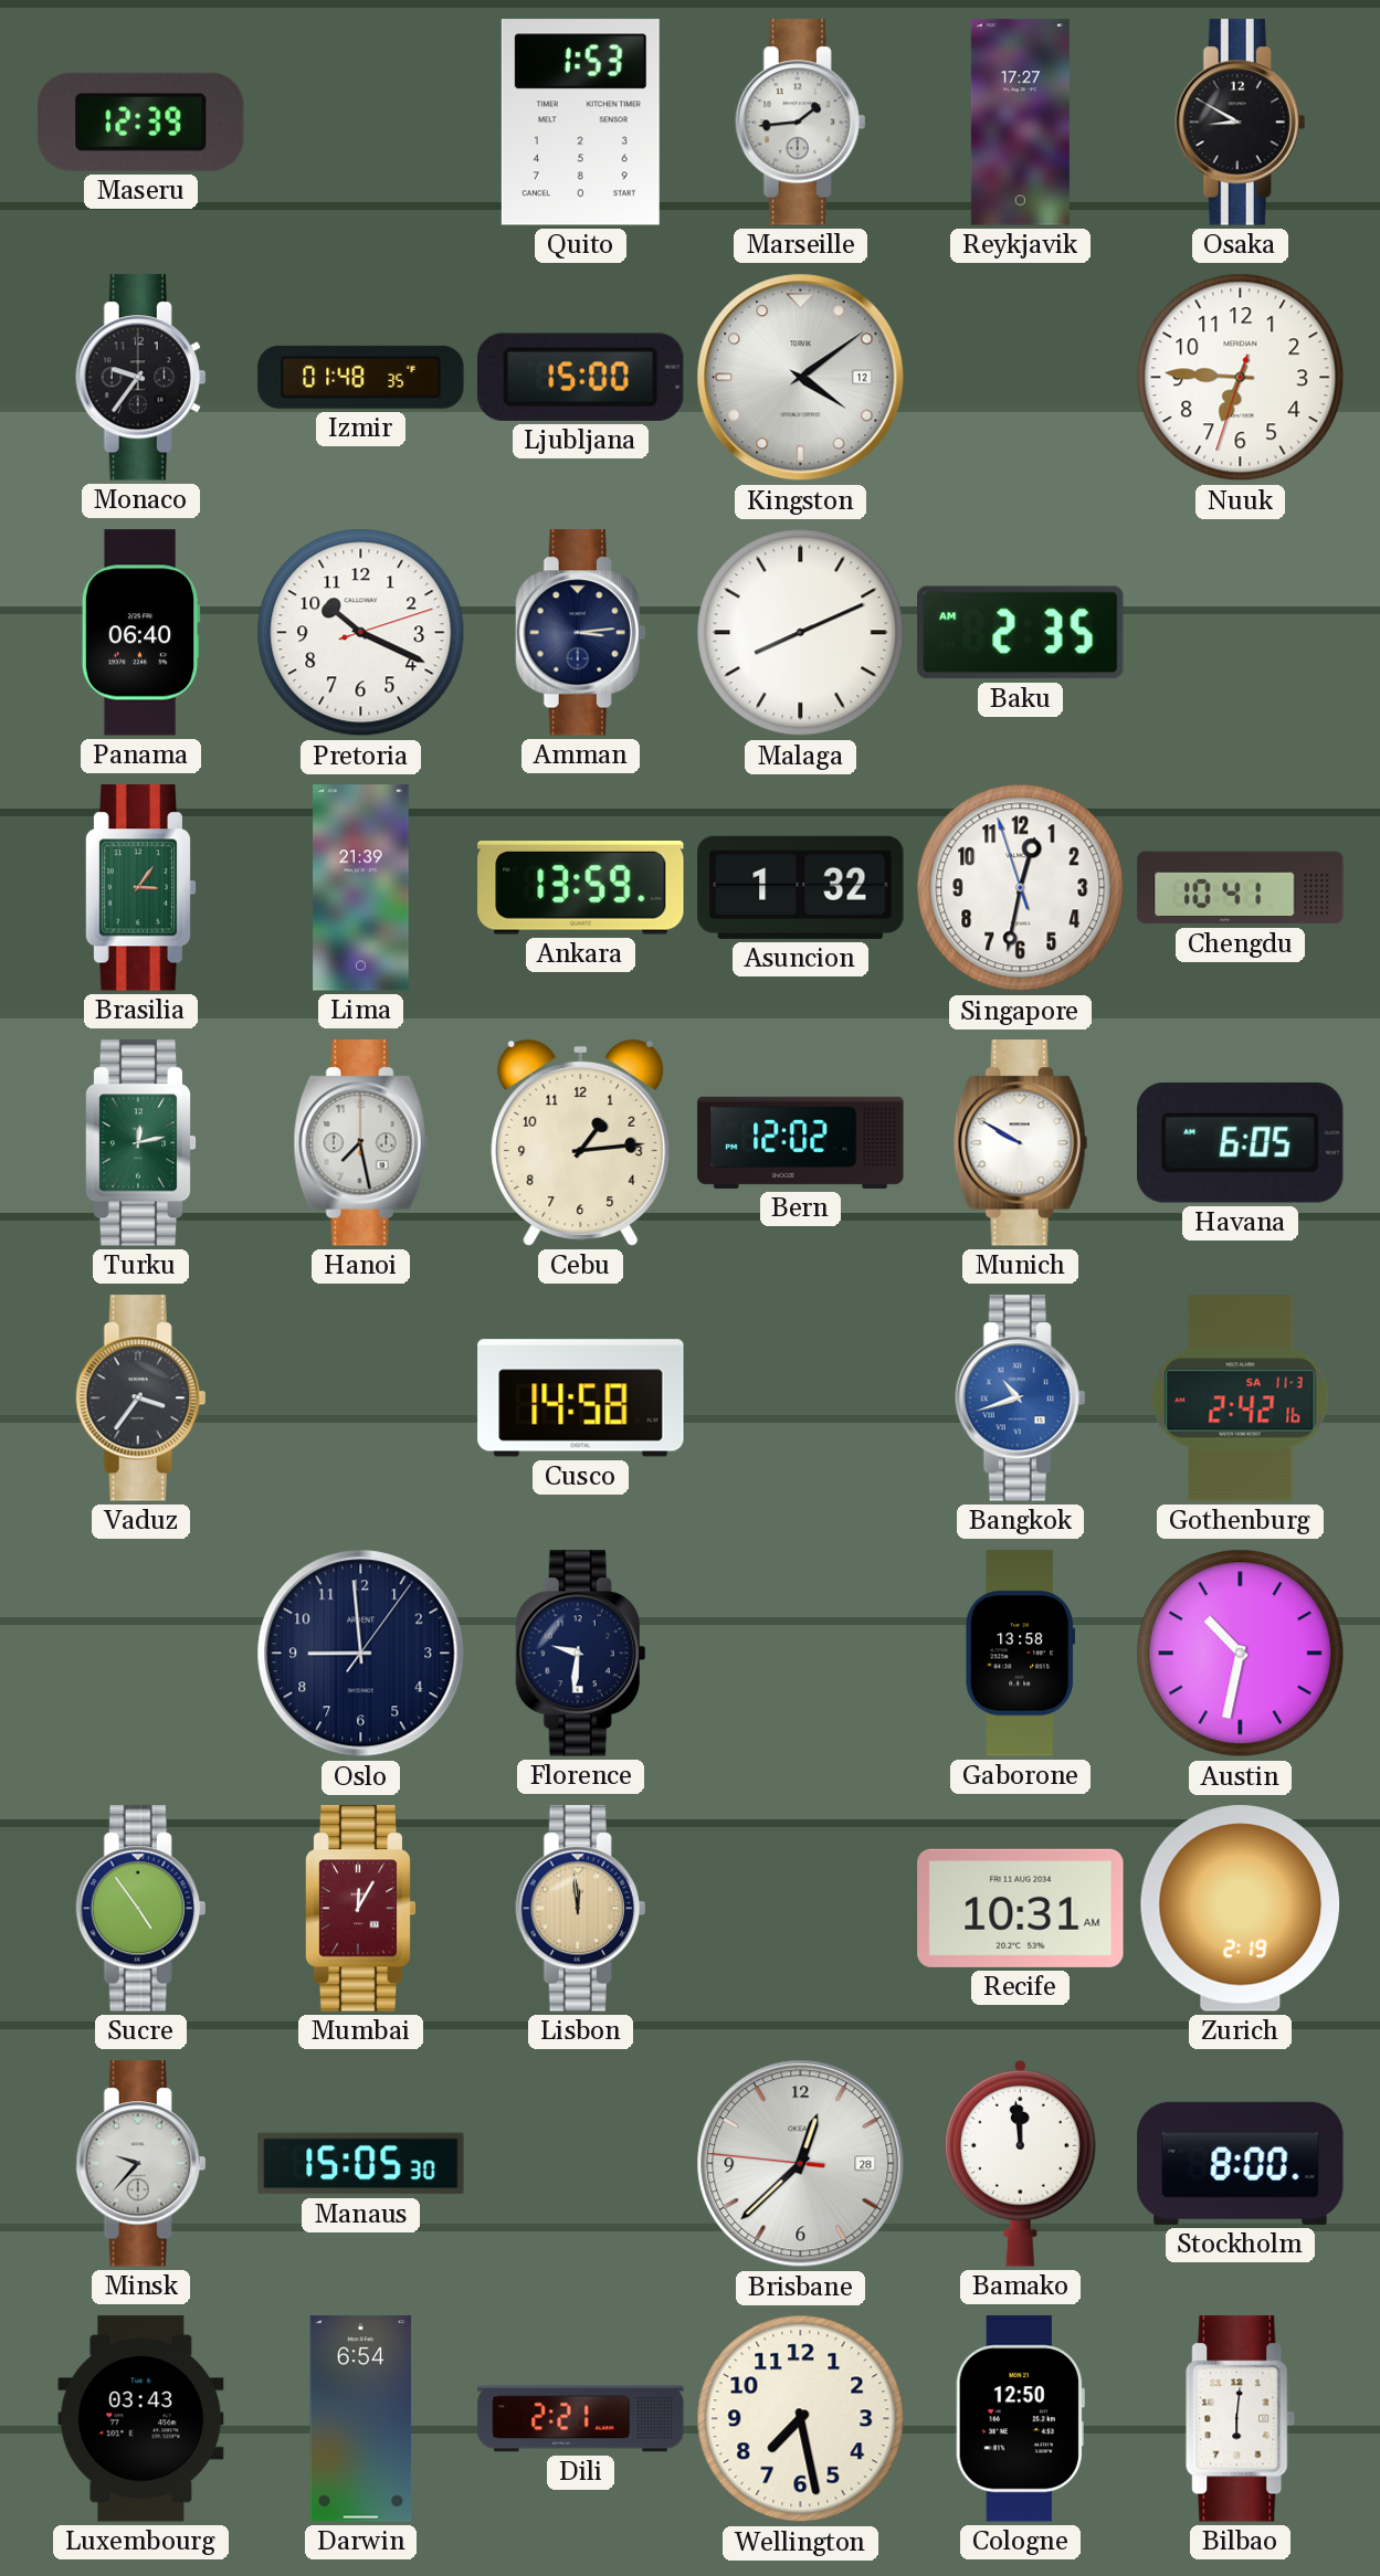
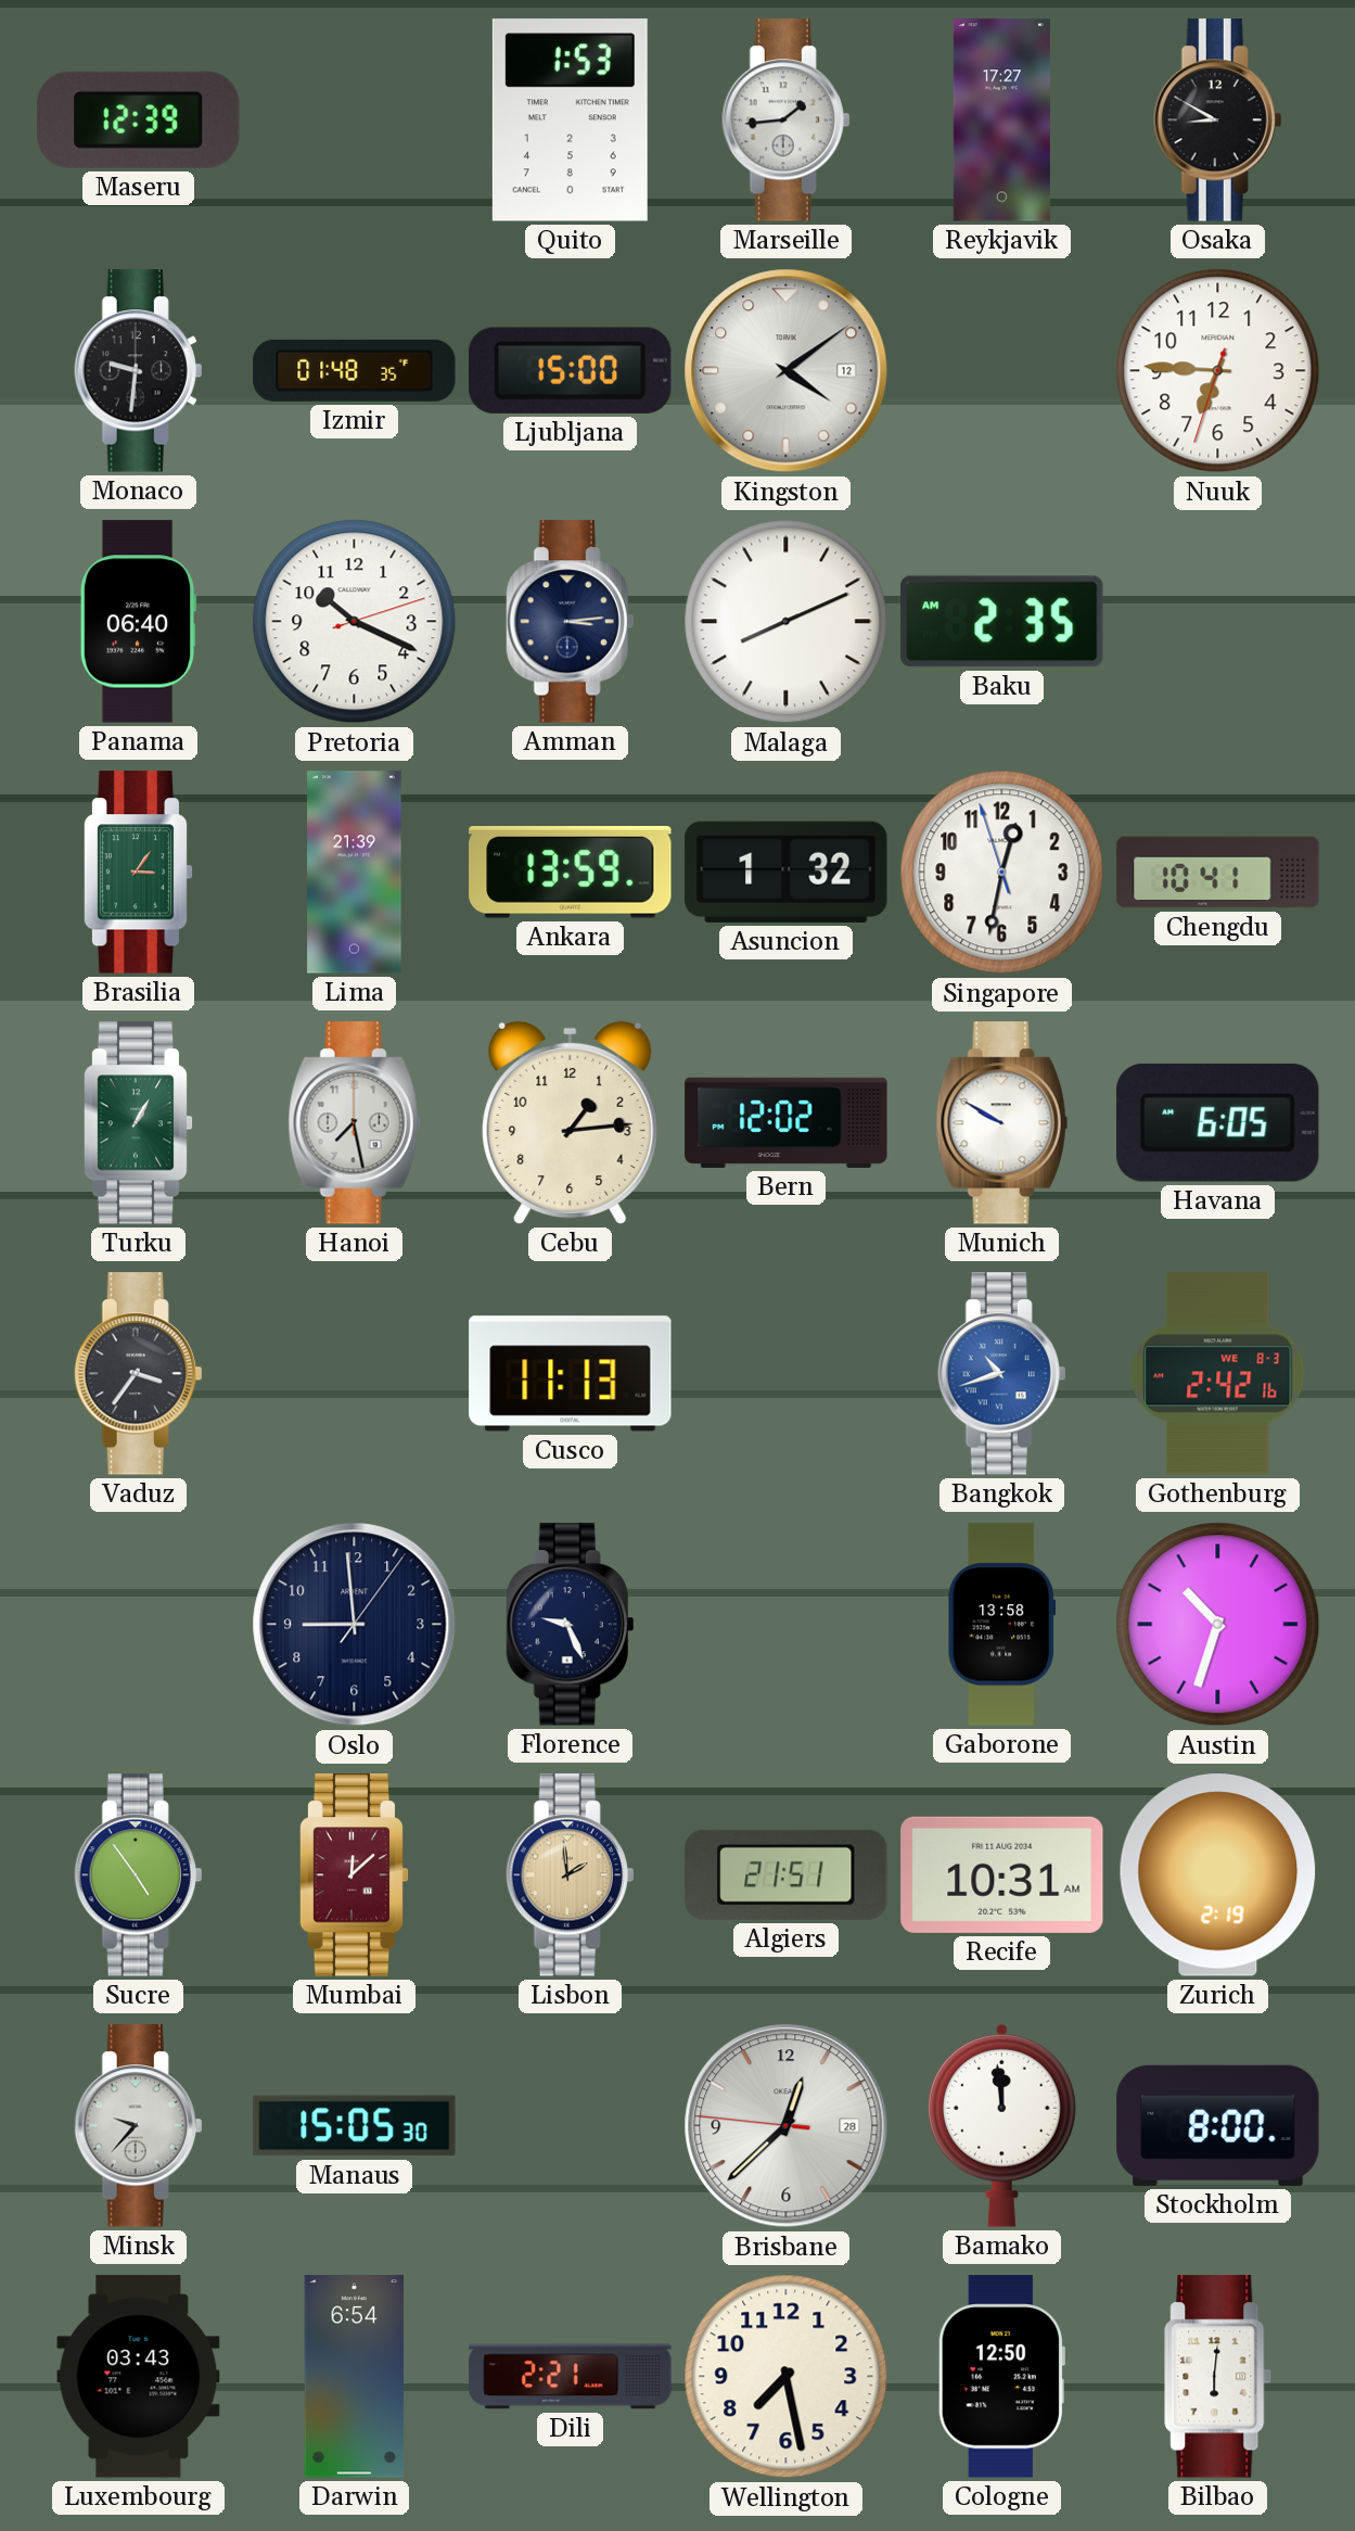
Monaco: 9:36 -> 9:31
Turku: 12:13 -> 1:05
Cusco: 14:58 -> 11:13
Gothenburg date: SA 11-3 -> WE 8-3
Florence: 9:31 -> 9:26
Austin: 10:32 -> 10:33
Mumbai: 12:05 -> 12:08
Lisbon: 11:59 -> 1:59
Algiers: none -> 21:51
